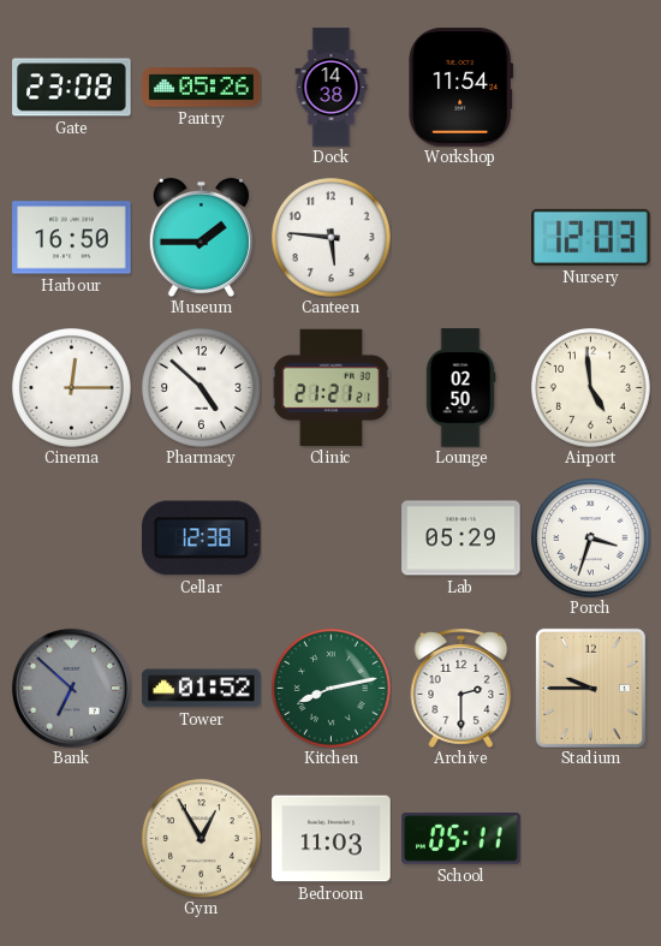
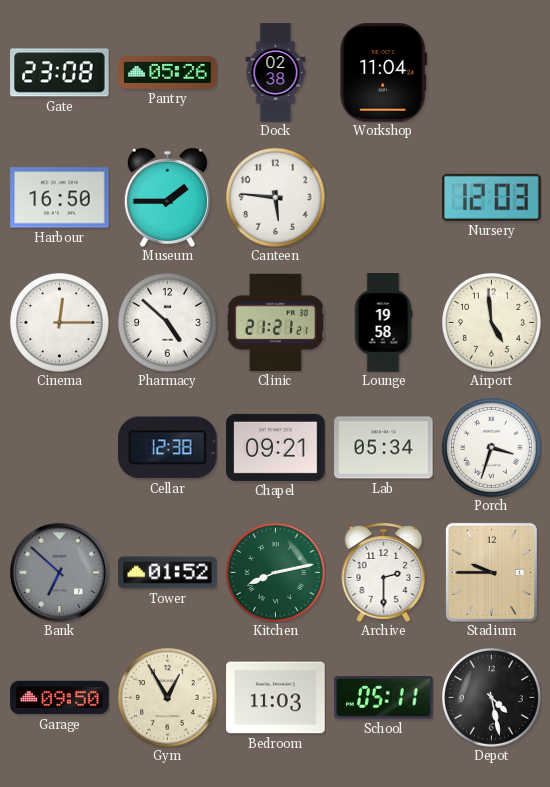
Dock: 14:38 -> 02:38
Workshop: 11:54 -> 11:04
Lounge: 02:50 -> 19:58
Chapel: none -> 09:21
Lab: 05:29 -> 05:34
Garage: none -> 09:50
Depot: none -> 4:28
